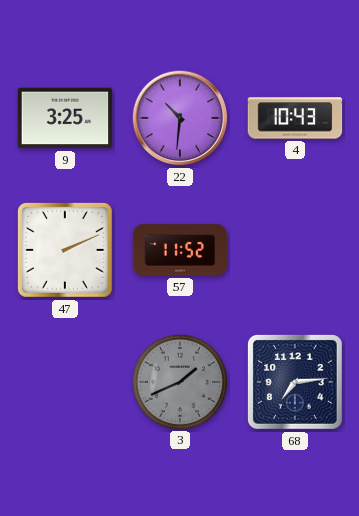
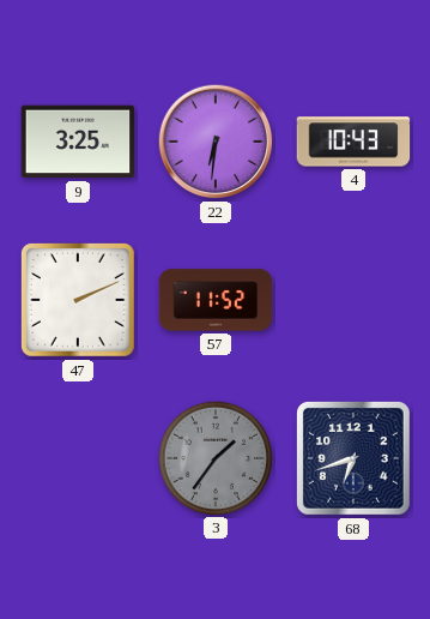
22: 10:31 -> 6:31
3: 1:41 -> 1:36
68: 7:14 -> 6:42
